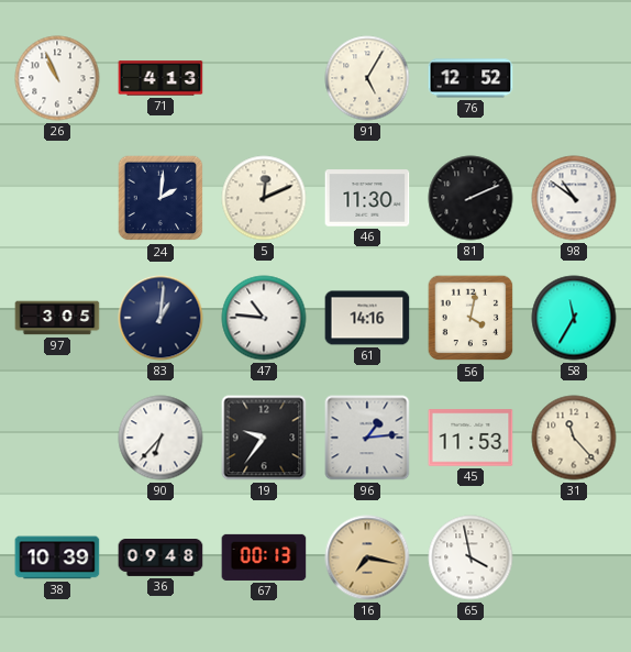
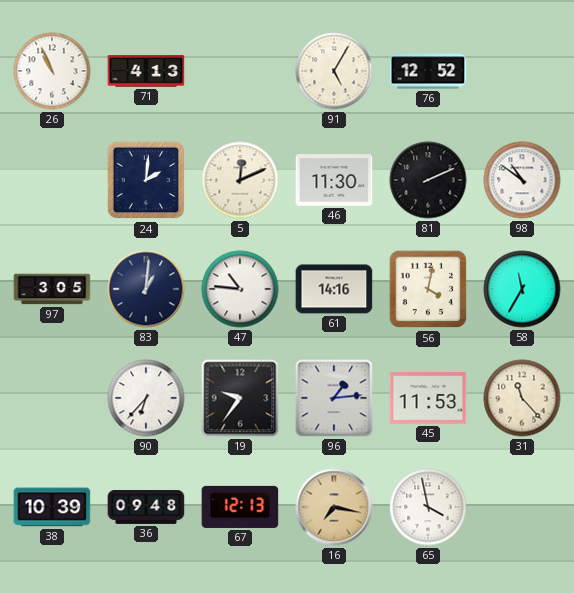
67: 00:13 -> 12:13
